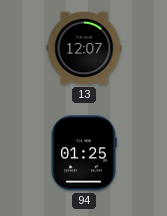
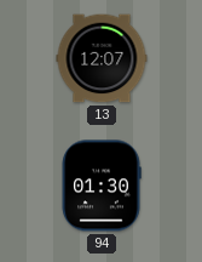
94: 01:25 -> 01:30
